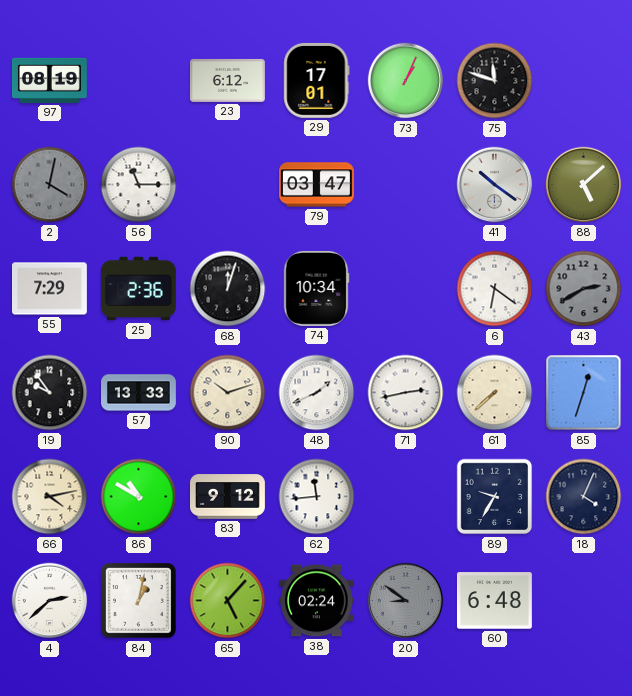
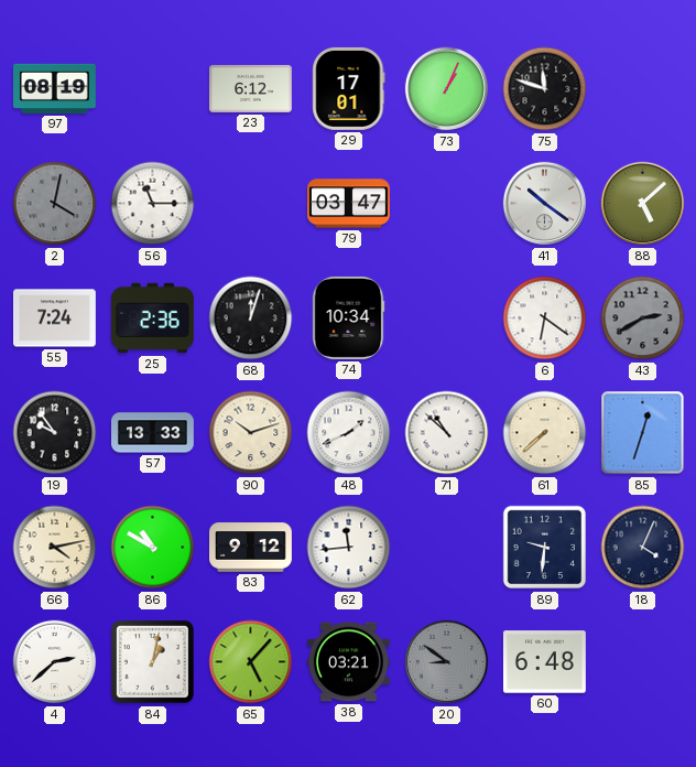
55: 7:29 -> 7:24
71: 2:43 -> 10:52
89: 9:35 -> 9:31
38: 02:24 -> 03:21
